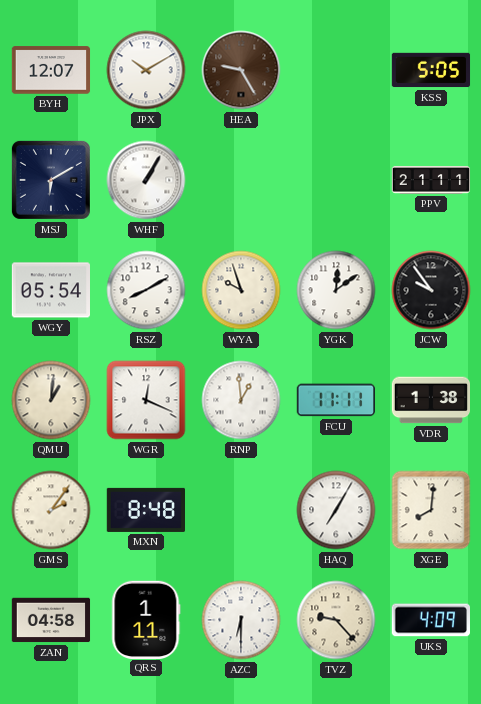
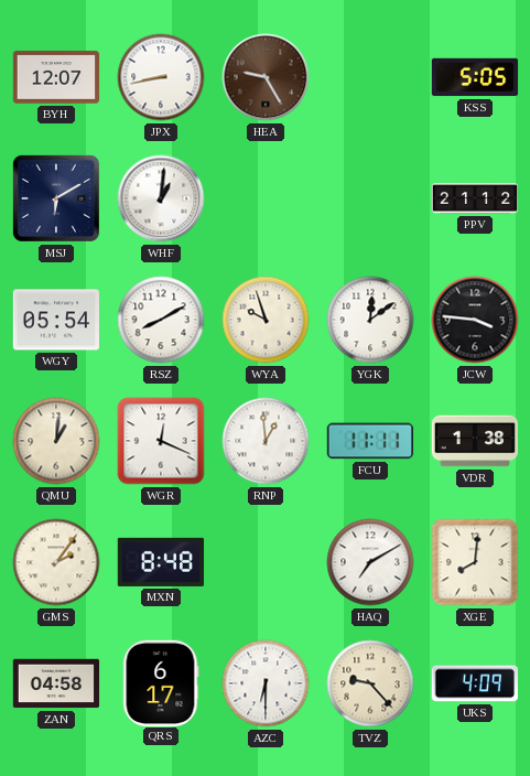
JPX: 10:10 -> 8:43
WHF: 1:05 -> 1:01
PPV: 21:11 -> 21:12
JCW: 9:54 -> 3:46
HAQ: 7:05 -> 7:10
QRS: 1:11 -> 6:17
